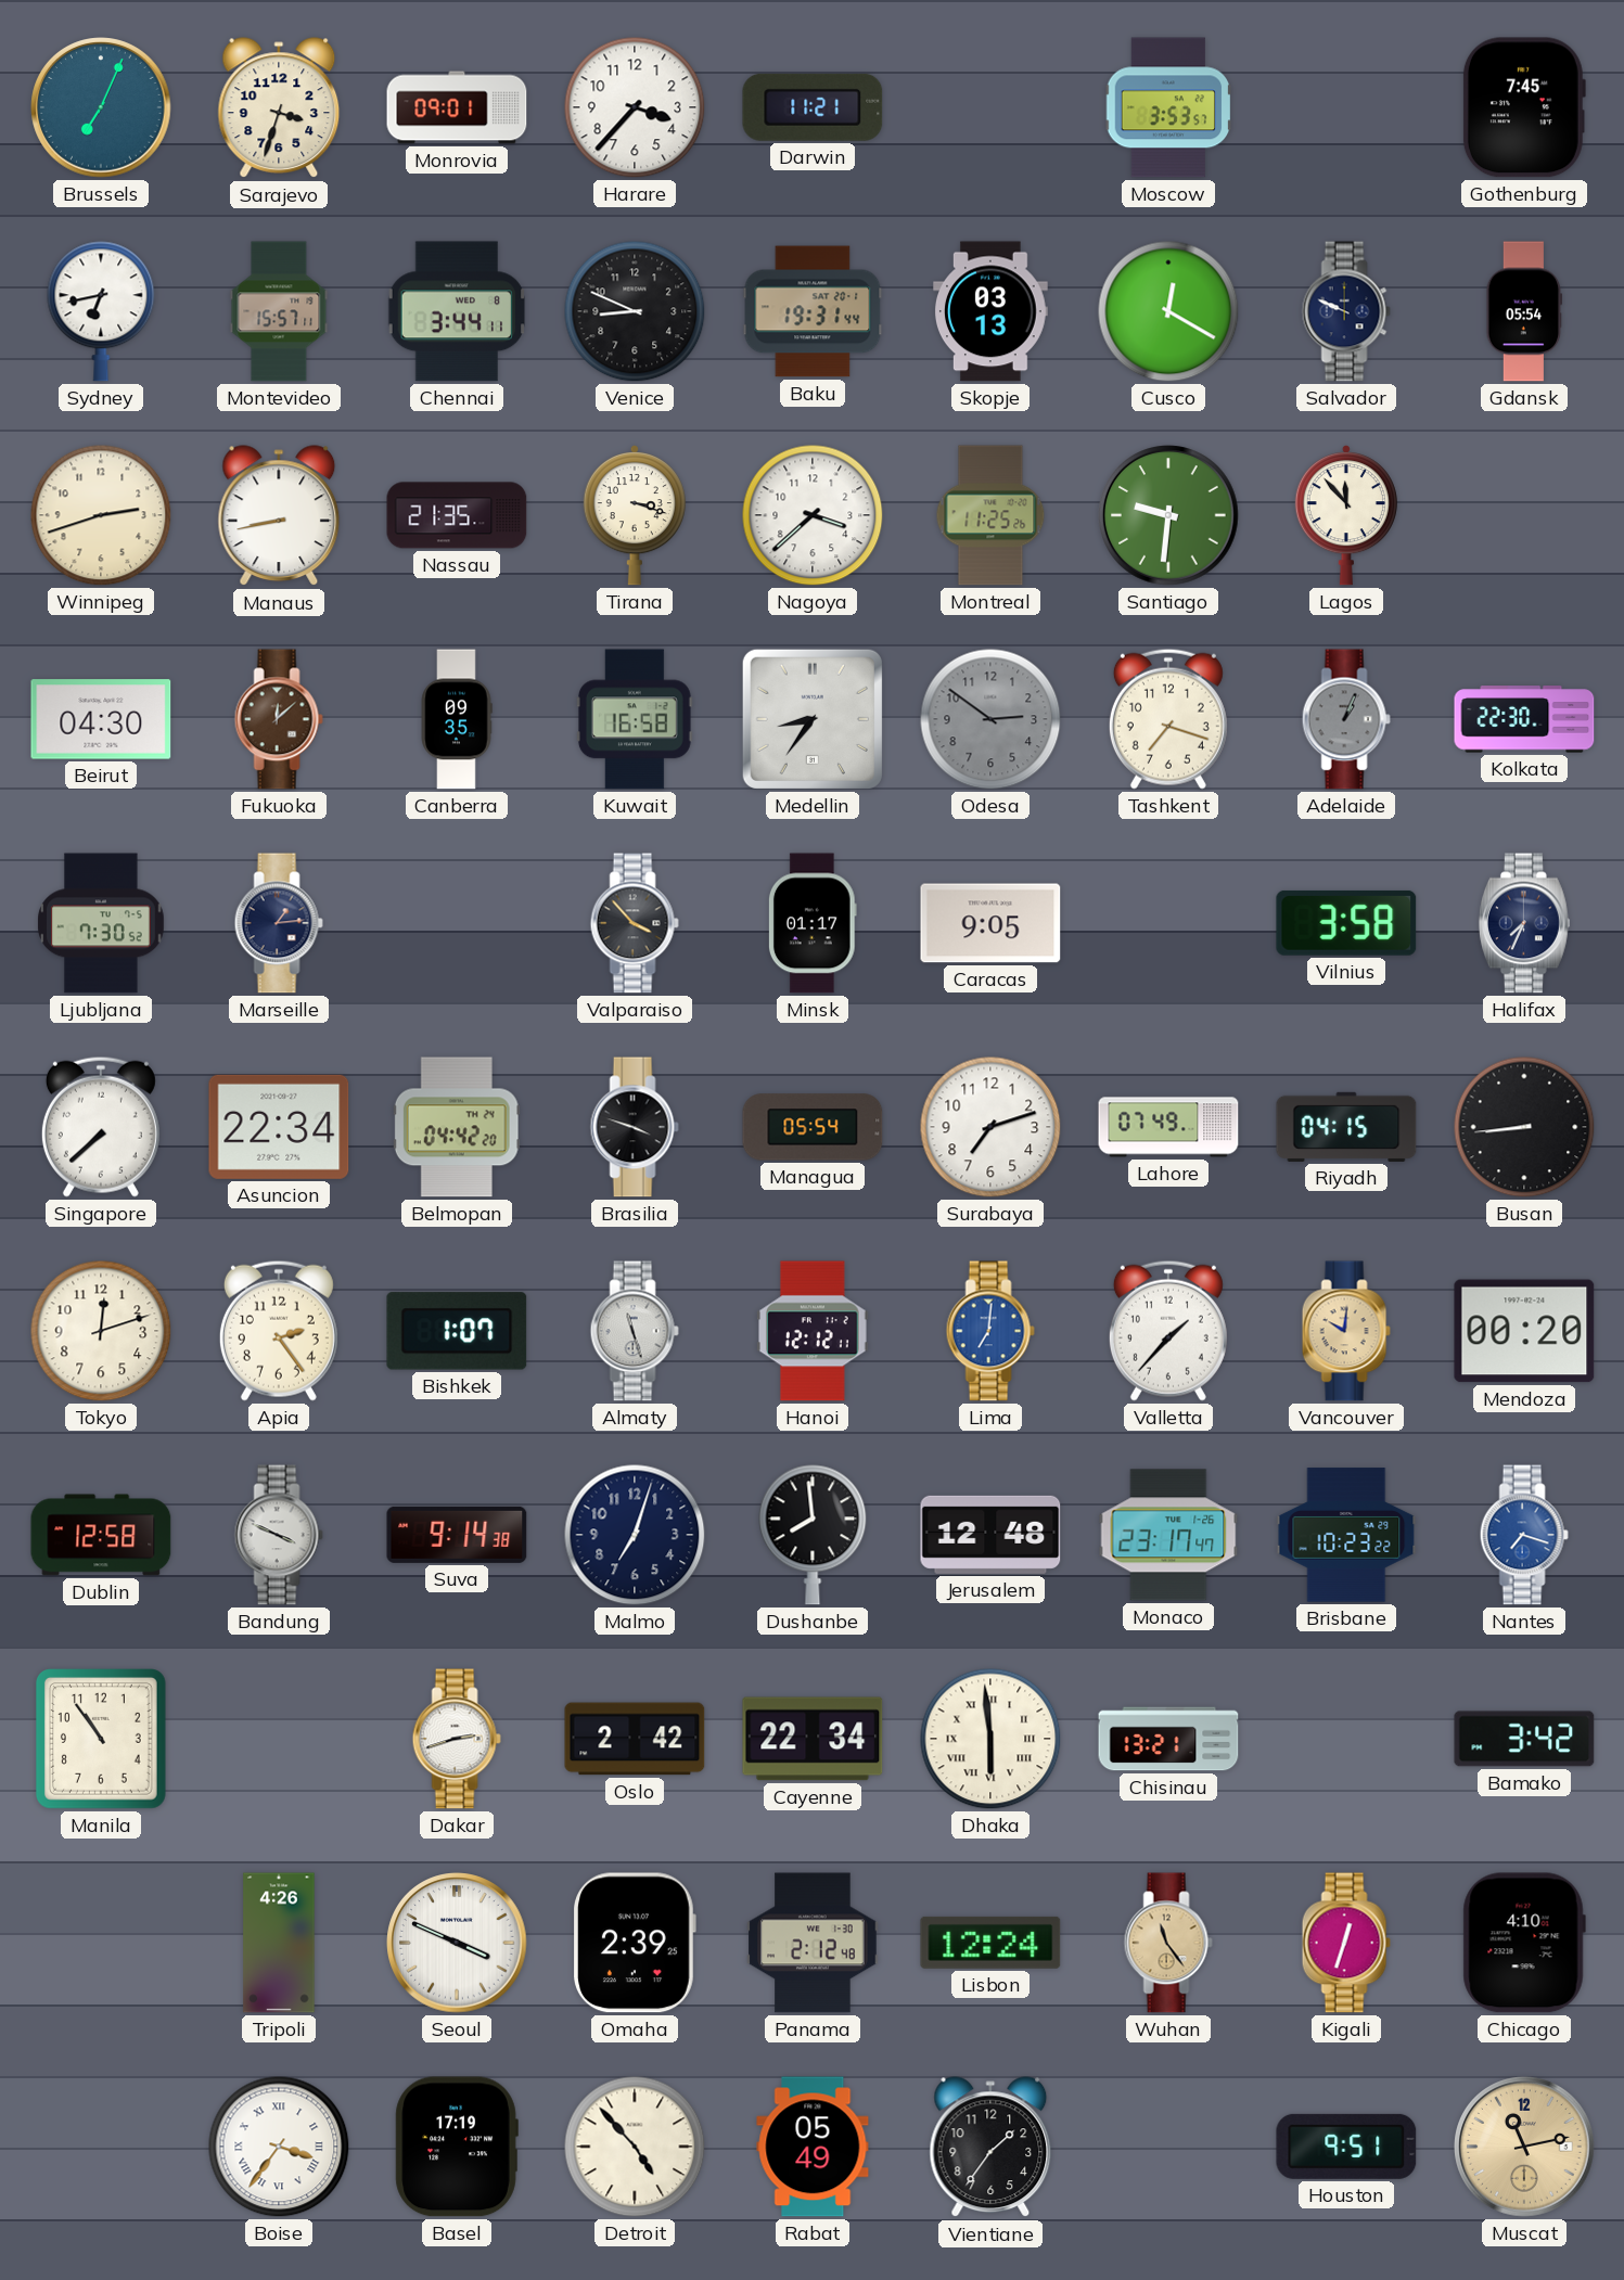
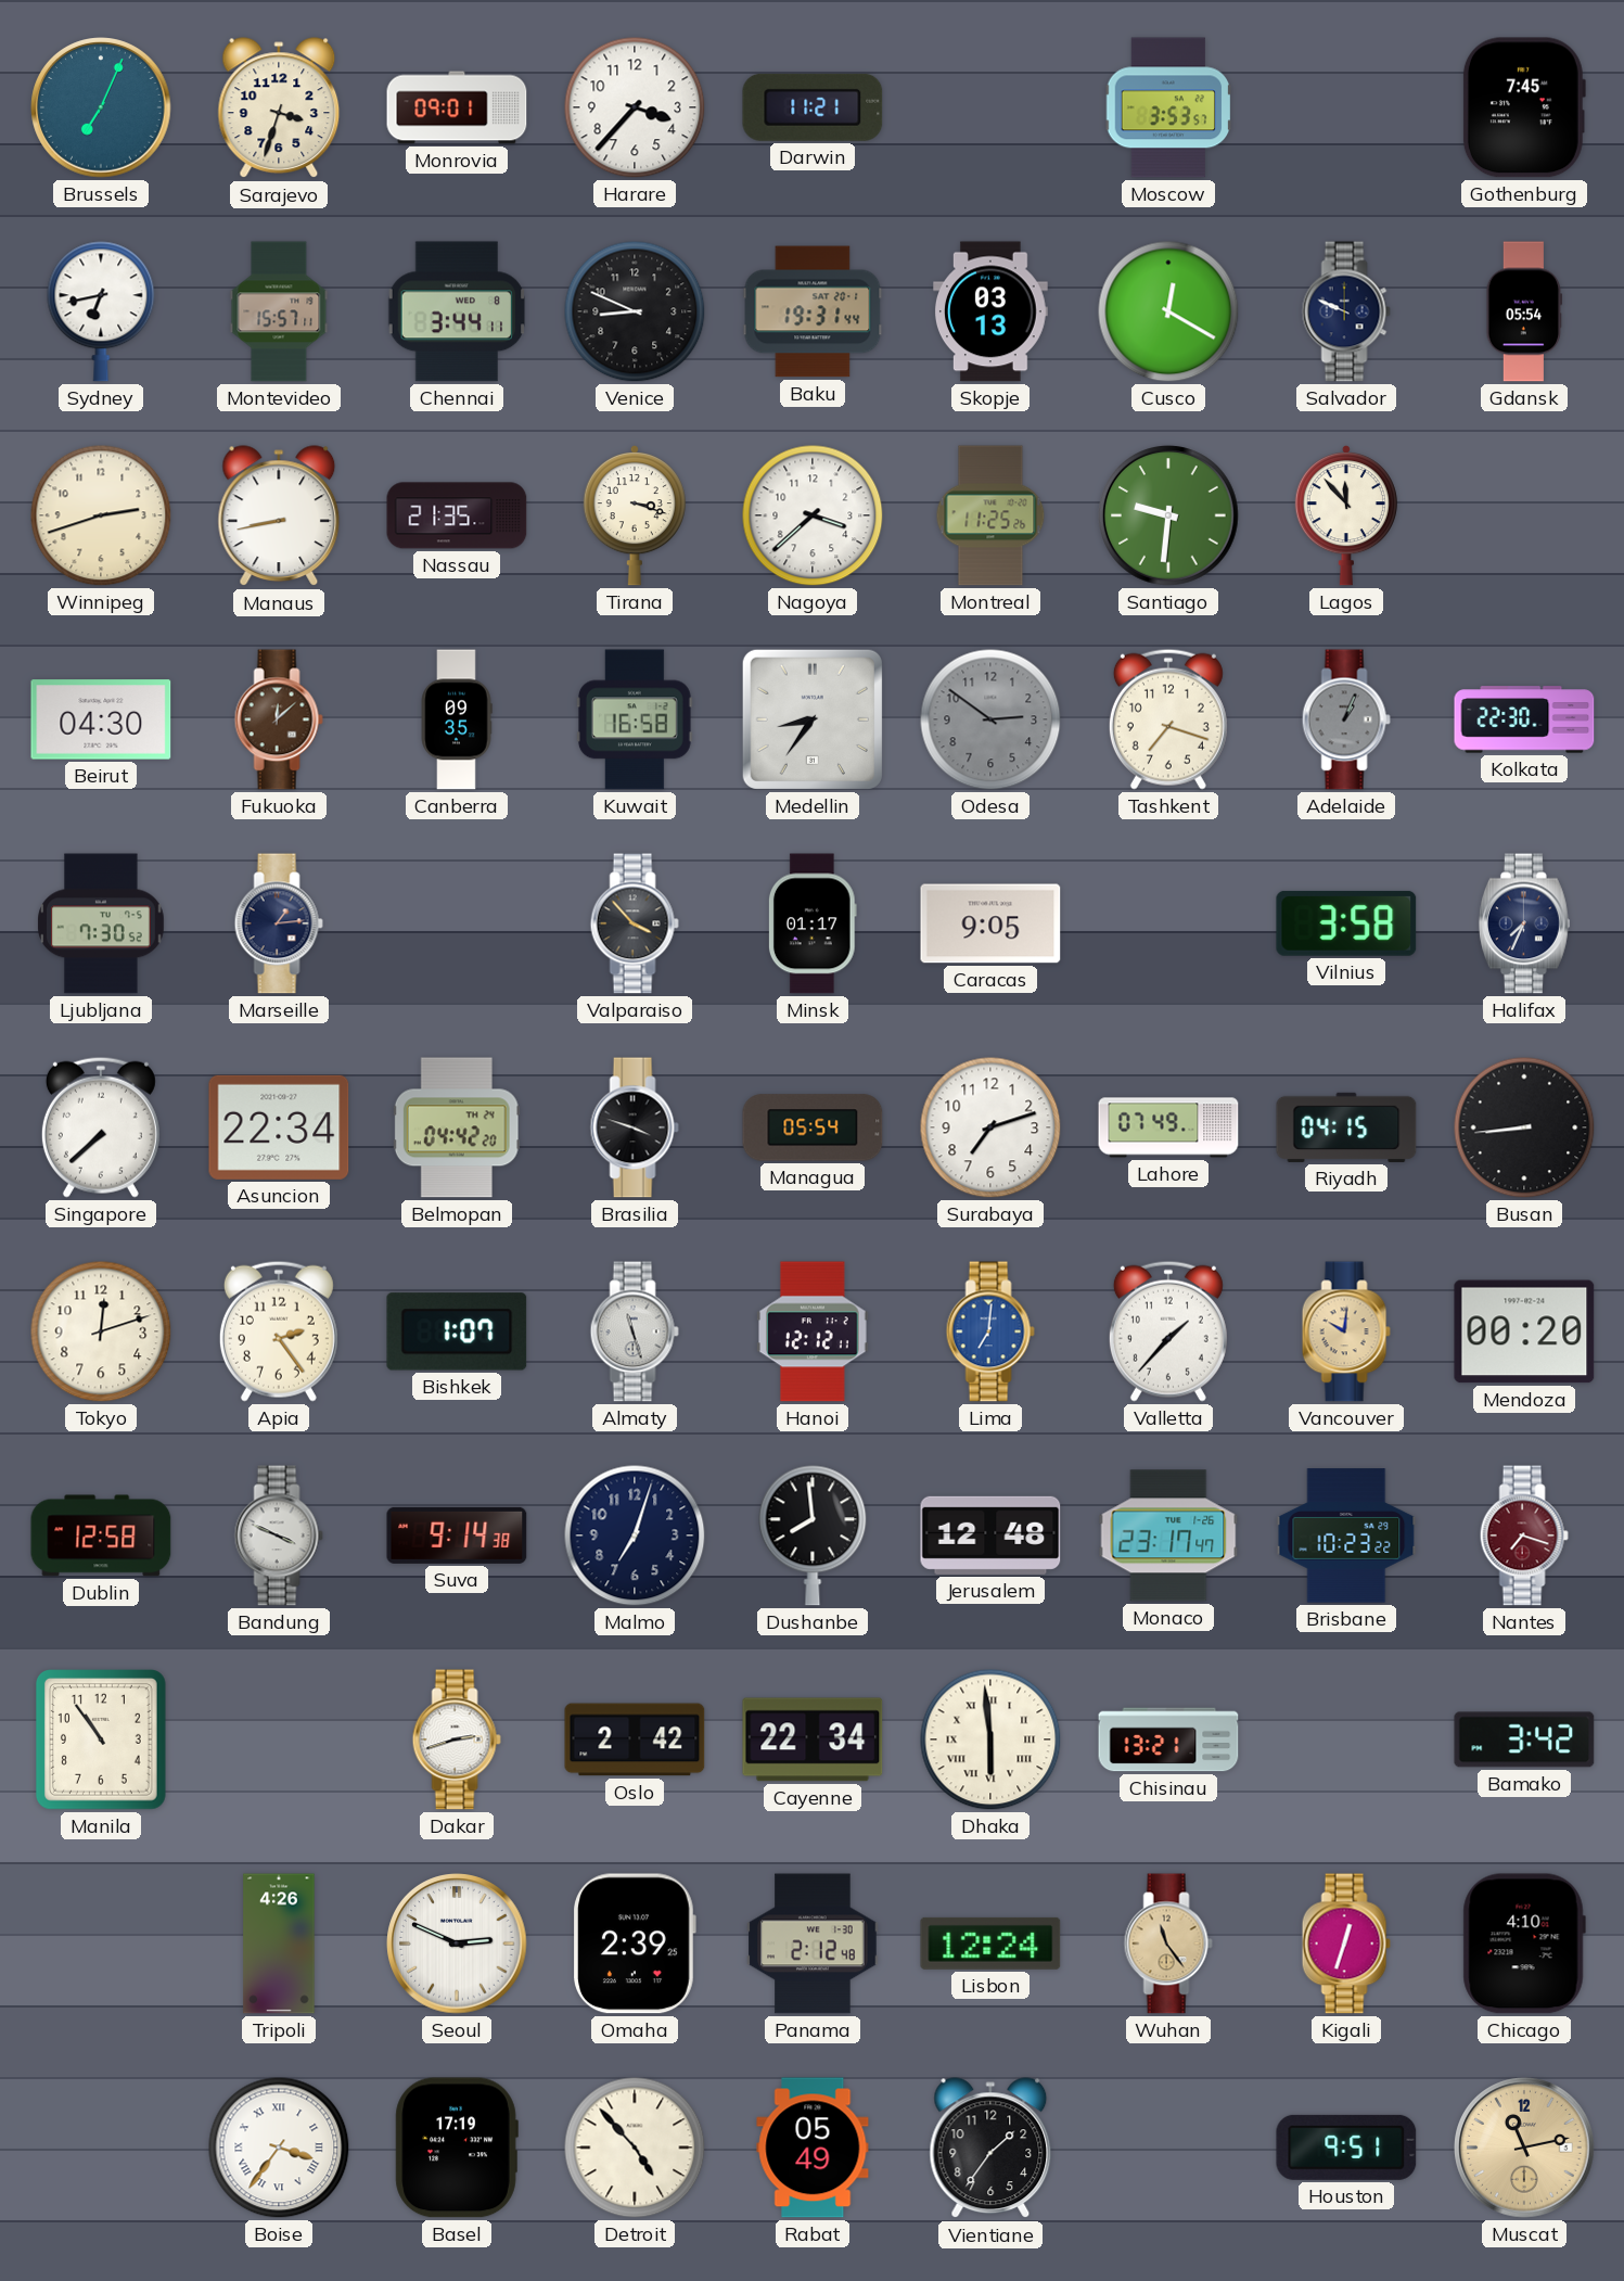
Nantes dial: blue -> burgundy
Seoul: 3:49 -> 2:49
